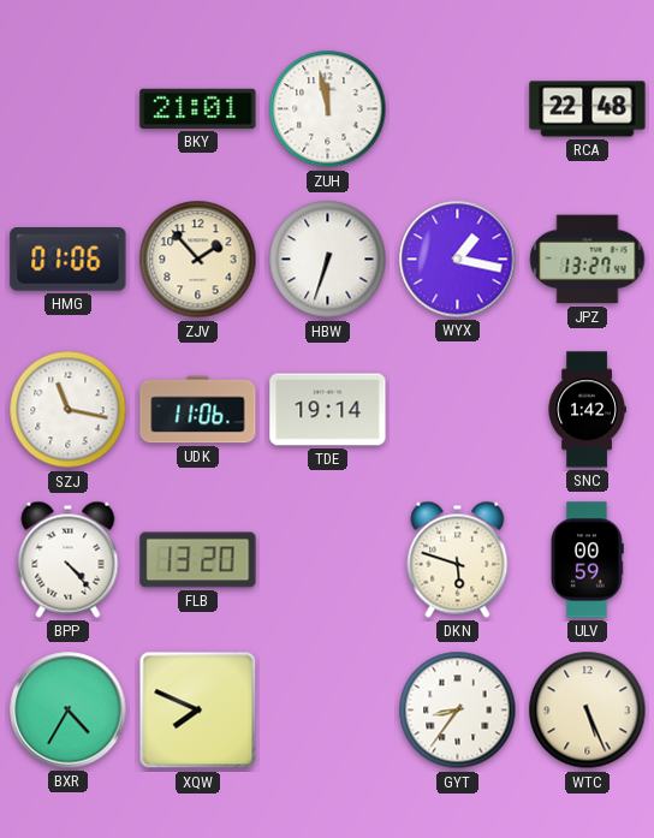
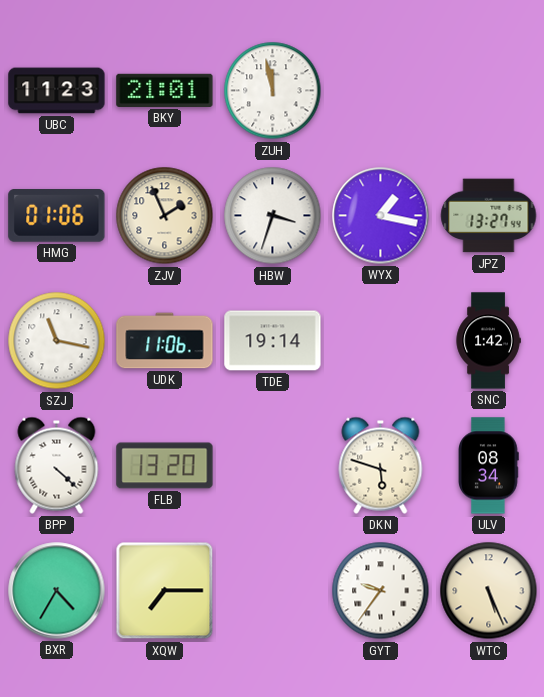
UBC: none -> 11:23
RCA: 22:48 -> none
ZJV: 1:53 -> 1:56
HBW: 6:33 -> 3:33
BPP: 4:23 -> 4:22
ULV: 00:59 -> 08:34
XQW: 7:49 -> 7:15
GYT: 8:36 -> 9:36
